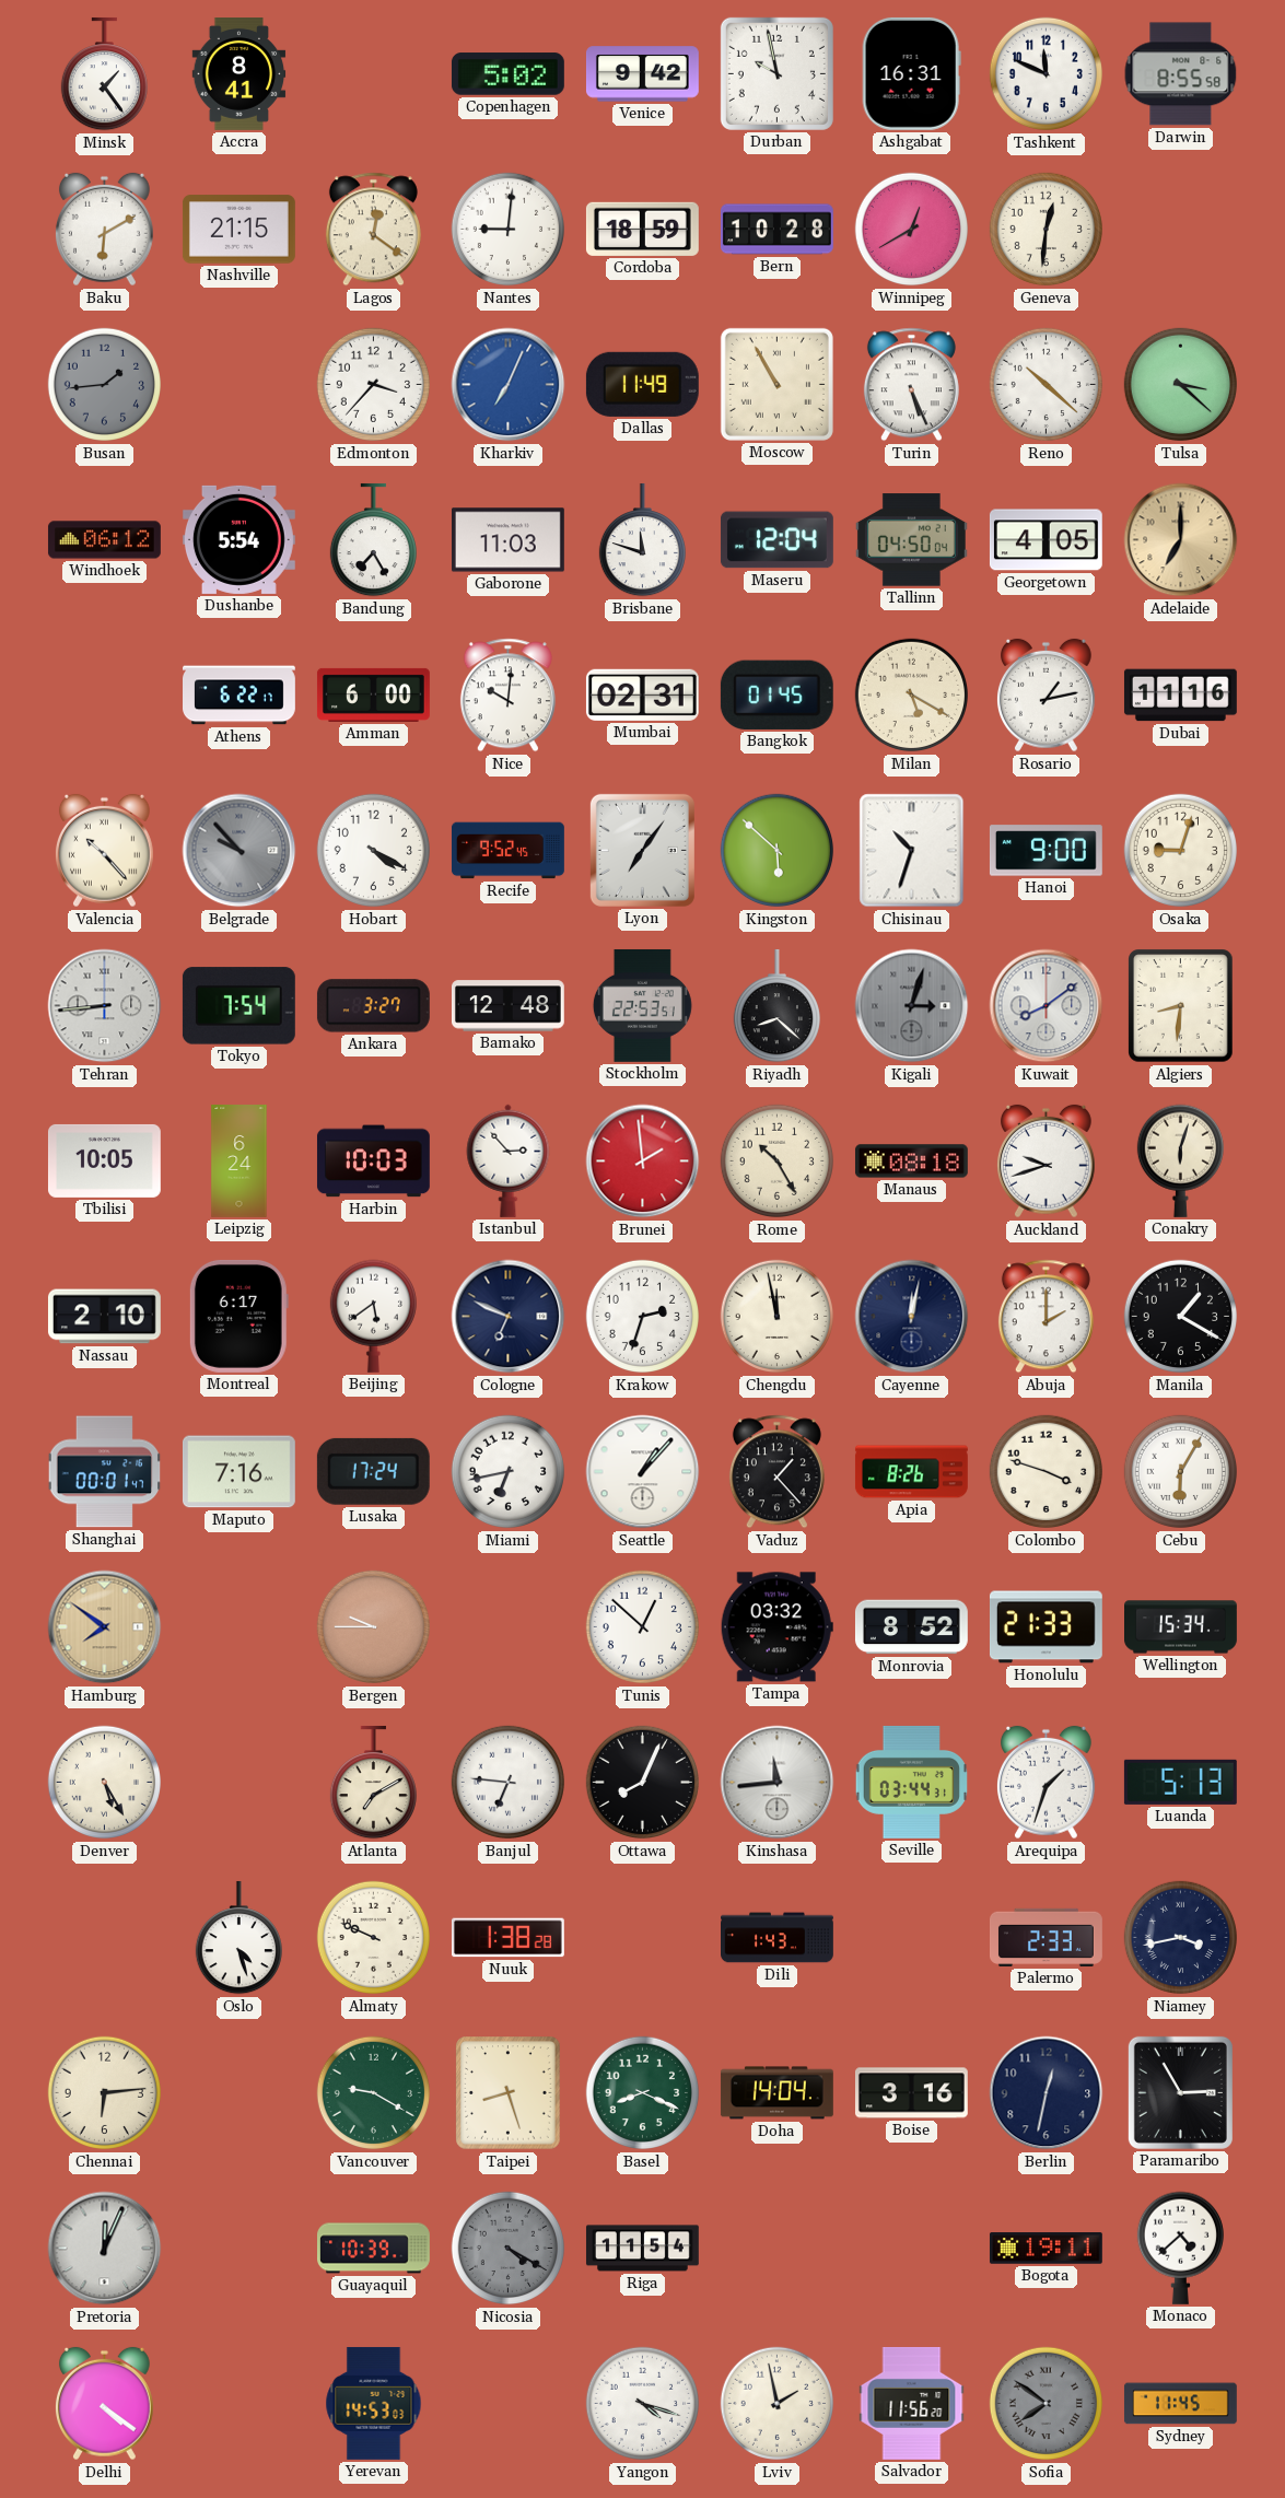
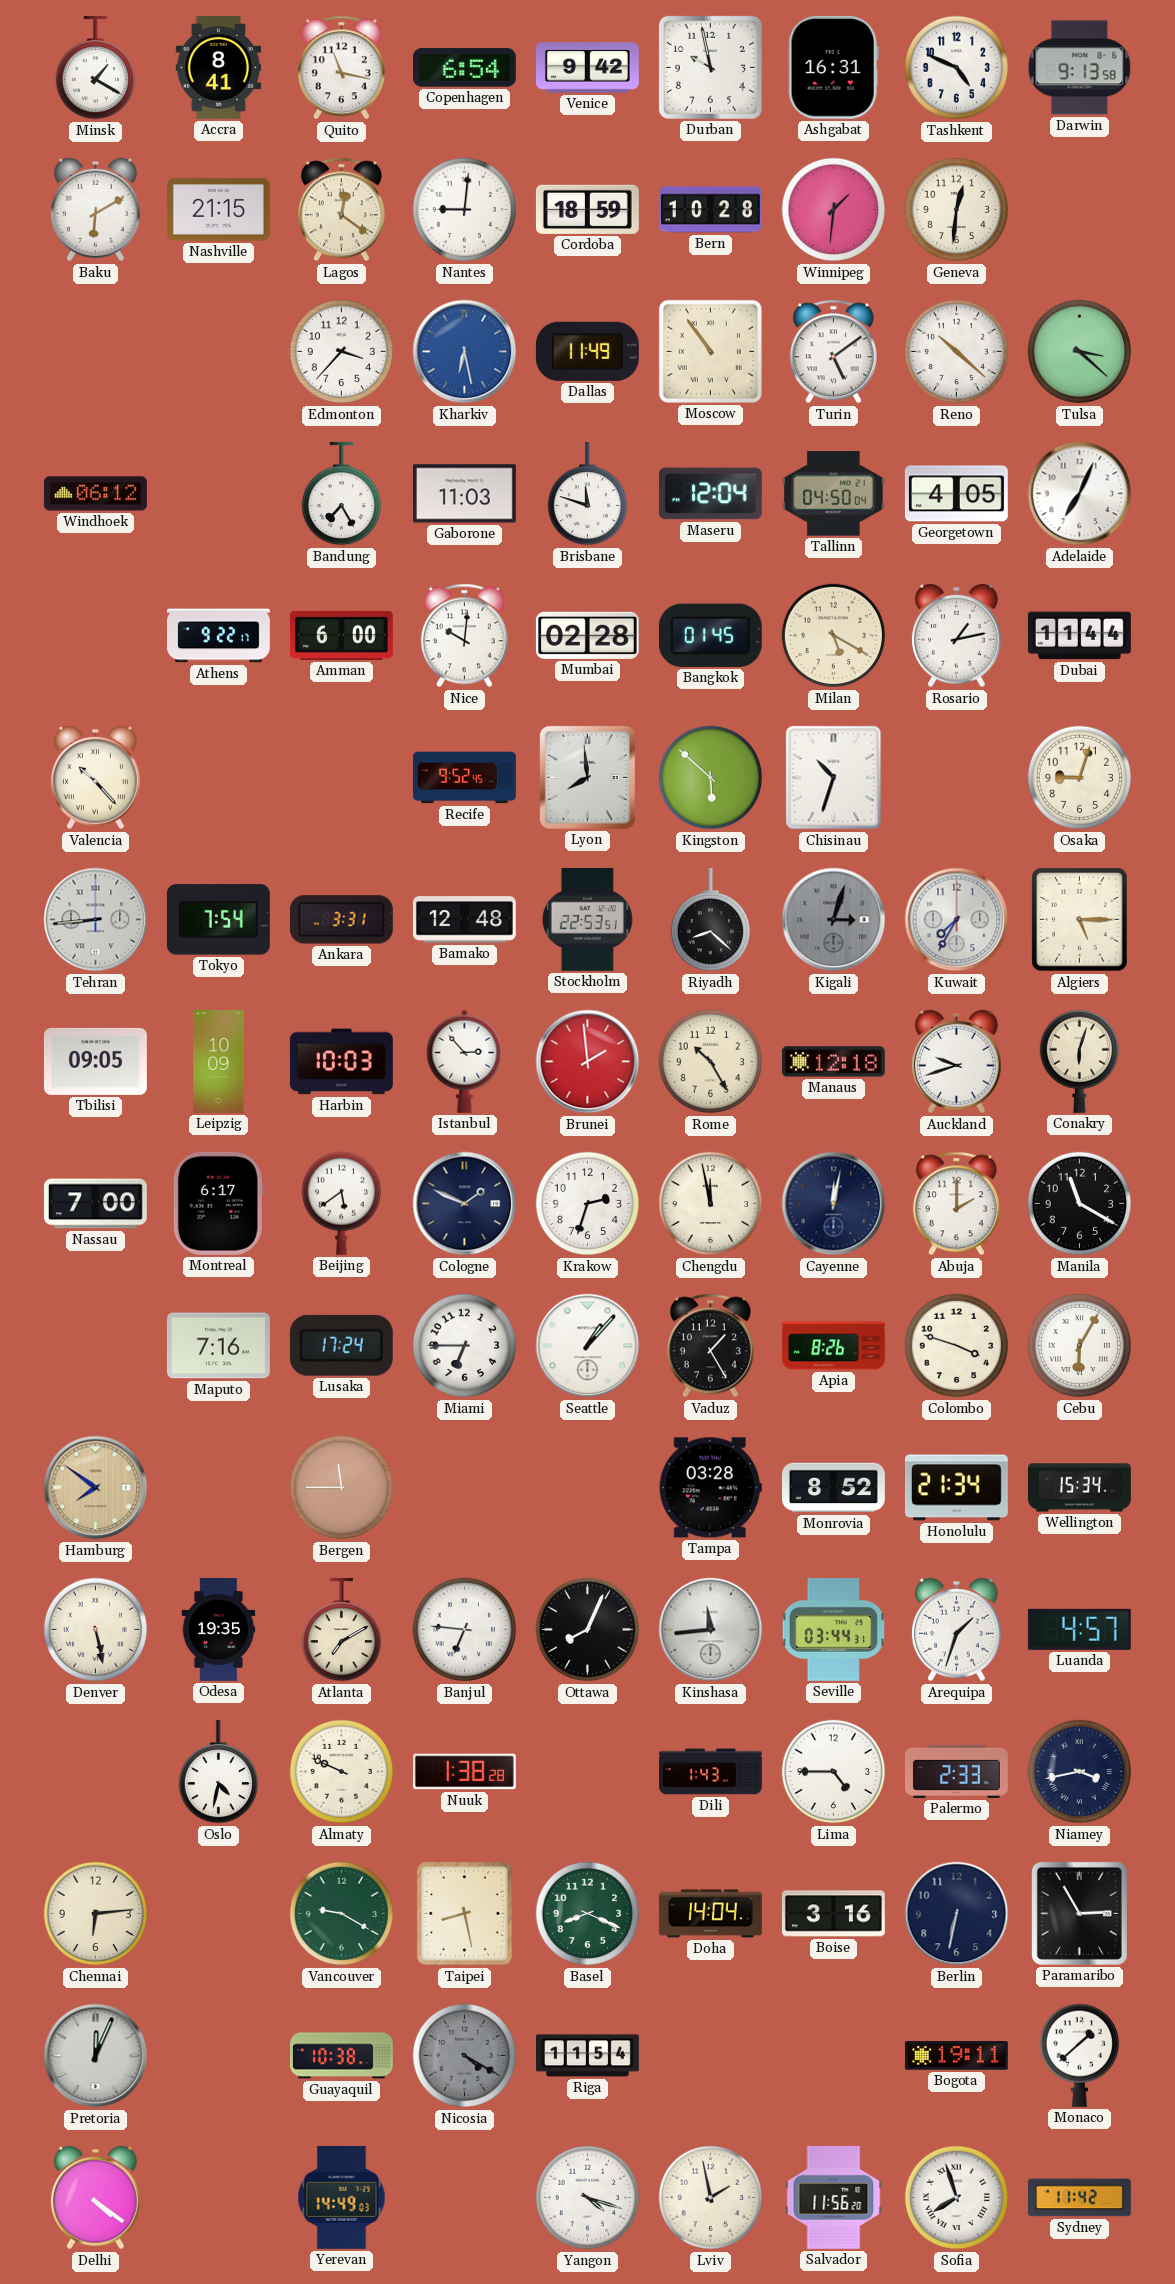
Minsk: 1:24 -> 1:20
Quito: none -> 11:17
Copenhagen: 5:02 -> 6:54
Tashkent: 11:49 -> 4:49
Darwin: 8:55 -> 9:13
Winnipeg: 12:40 -> 1:31
Busan: 1:44 -> none
Kharkiv: 7:04 -> 6:28
Moscow: 10:55 -> 10:54
Turin: 5:26 -> 5:09
Dushanbe: 5:54 -> none
Adelaide: 7:00 -> 7:04
Adelaide dial: champagne -> white
Athens: 6:22 -> 9:22
Mumbai: 02:31 -> 02:28
Dubai: 11:16 -> 11:44
Belgrade: 9:53 -> none
Hobart: 4:20 -> none
Lyon: 7:06 -> 7:59
Hanoi: 9:00 -> none
Ankara: 3:27 -> 3:31
Kuwait: 8:09 -> 7:35
Algiers: 8:31 -> 5:15
Tbilisi: 10:05 -> 09:05
Leipzig: 6:24 -> 10:09
Manaus: 08:18 -> 12:18
Nassau: 2:10 -> 7:00
Cologne: 6:49 -> 1:49
Manila: 1:20 -> 11:20
Shanghai: 00:01 -> none
Miami: 6:43 -> 6:45
Vaduz: 1:23 -> 1:25
Bergen: 9:45 -> 11:45
Tunis: 12:52 -> none
Tampa: 03:32 -> 03:28
Honolulu: 21:33 -> 21:34
Denver: 5:25 -> 5:28
Odesa: none -> 19:35
Luanda: 5:13 -> 4:57
Oslo: 4:27 -> 4:32
Lima: none -> 4:45
Taipei: 8:27 -> 8:28
Berlin: 12:32 -> 6:32
Guayaquil: 10:39 -> 10:38
Monaco: 4:38 -> 1:38
Yerevan: 14:53 -> 14:49
Sofia: 7:51 -> 7:57
Sofia dial: grey -> white
Sydney: 11:45 -> 11:42
